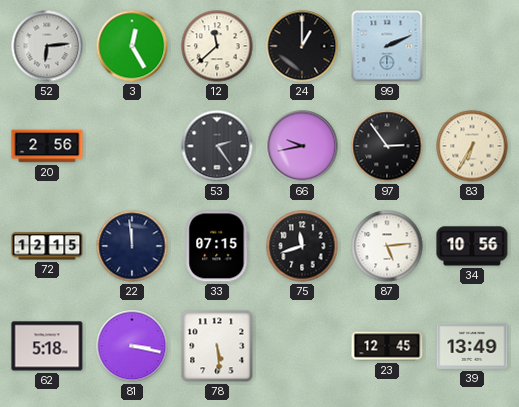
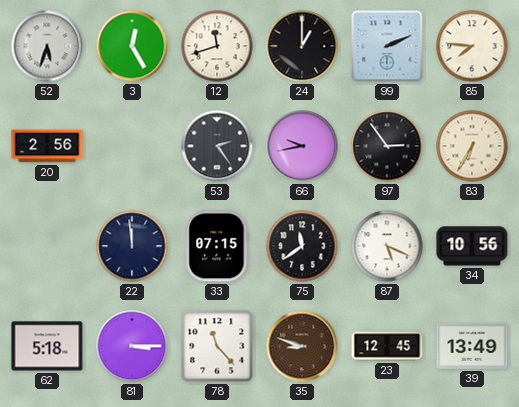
52: 6:14 -> 5:33
12: 11:38 -> 11:42
85: none -> 7:46
72: 12:15 -> none
75: 11:42 -> 11:39
87: 5:14 -> 5:19
81: 3:17 -> 3:15
78: 5:29 -> 11:23
35: none -> 8:48
